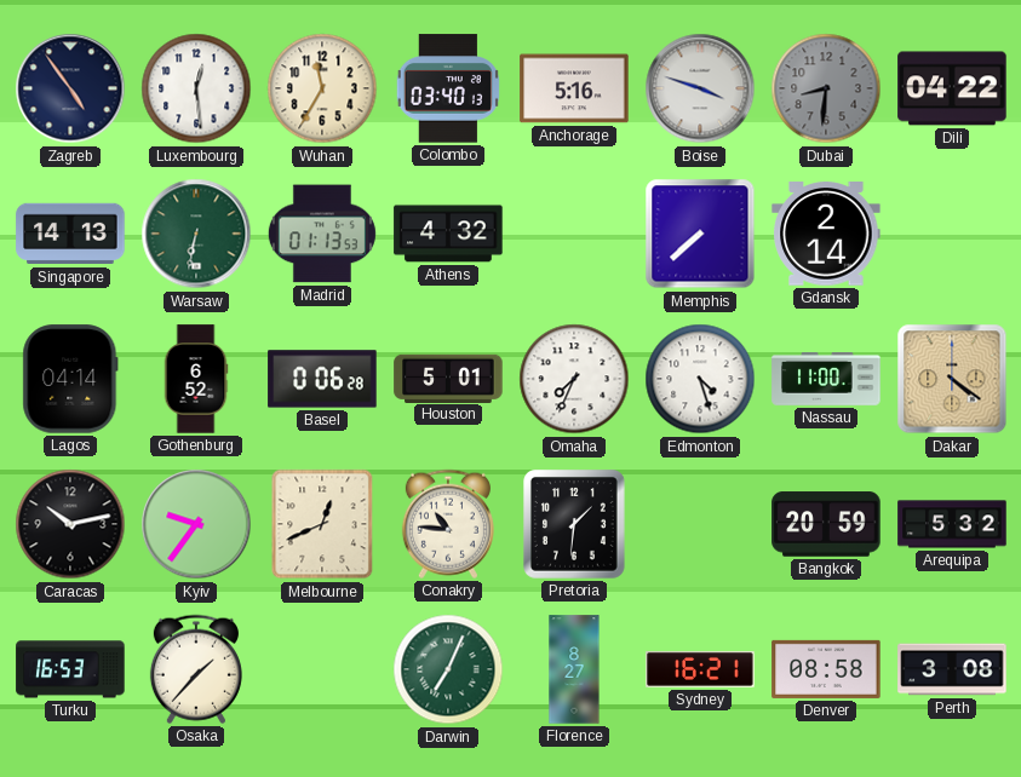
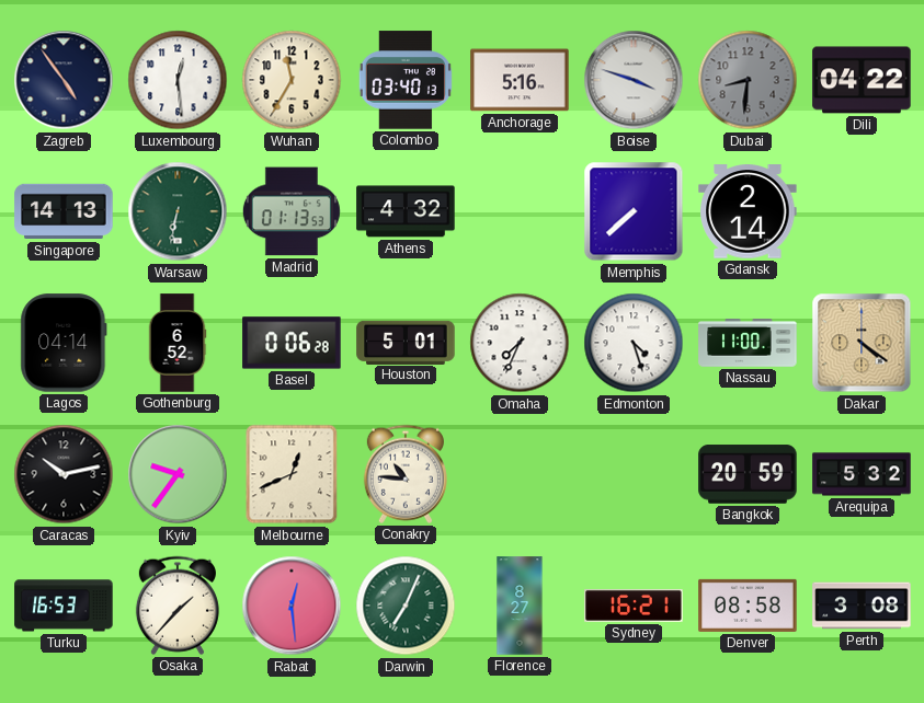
Pretoria: 1:31 -> none
Rabat: none -> 12:29
